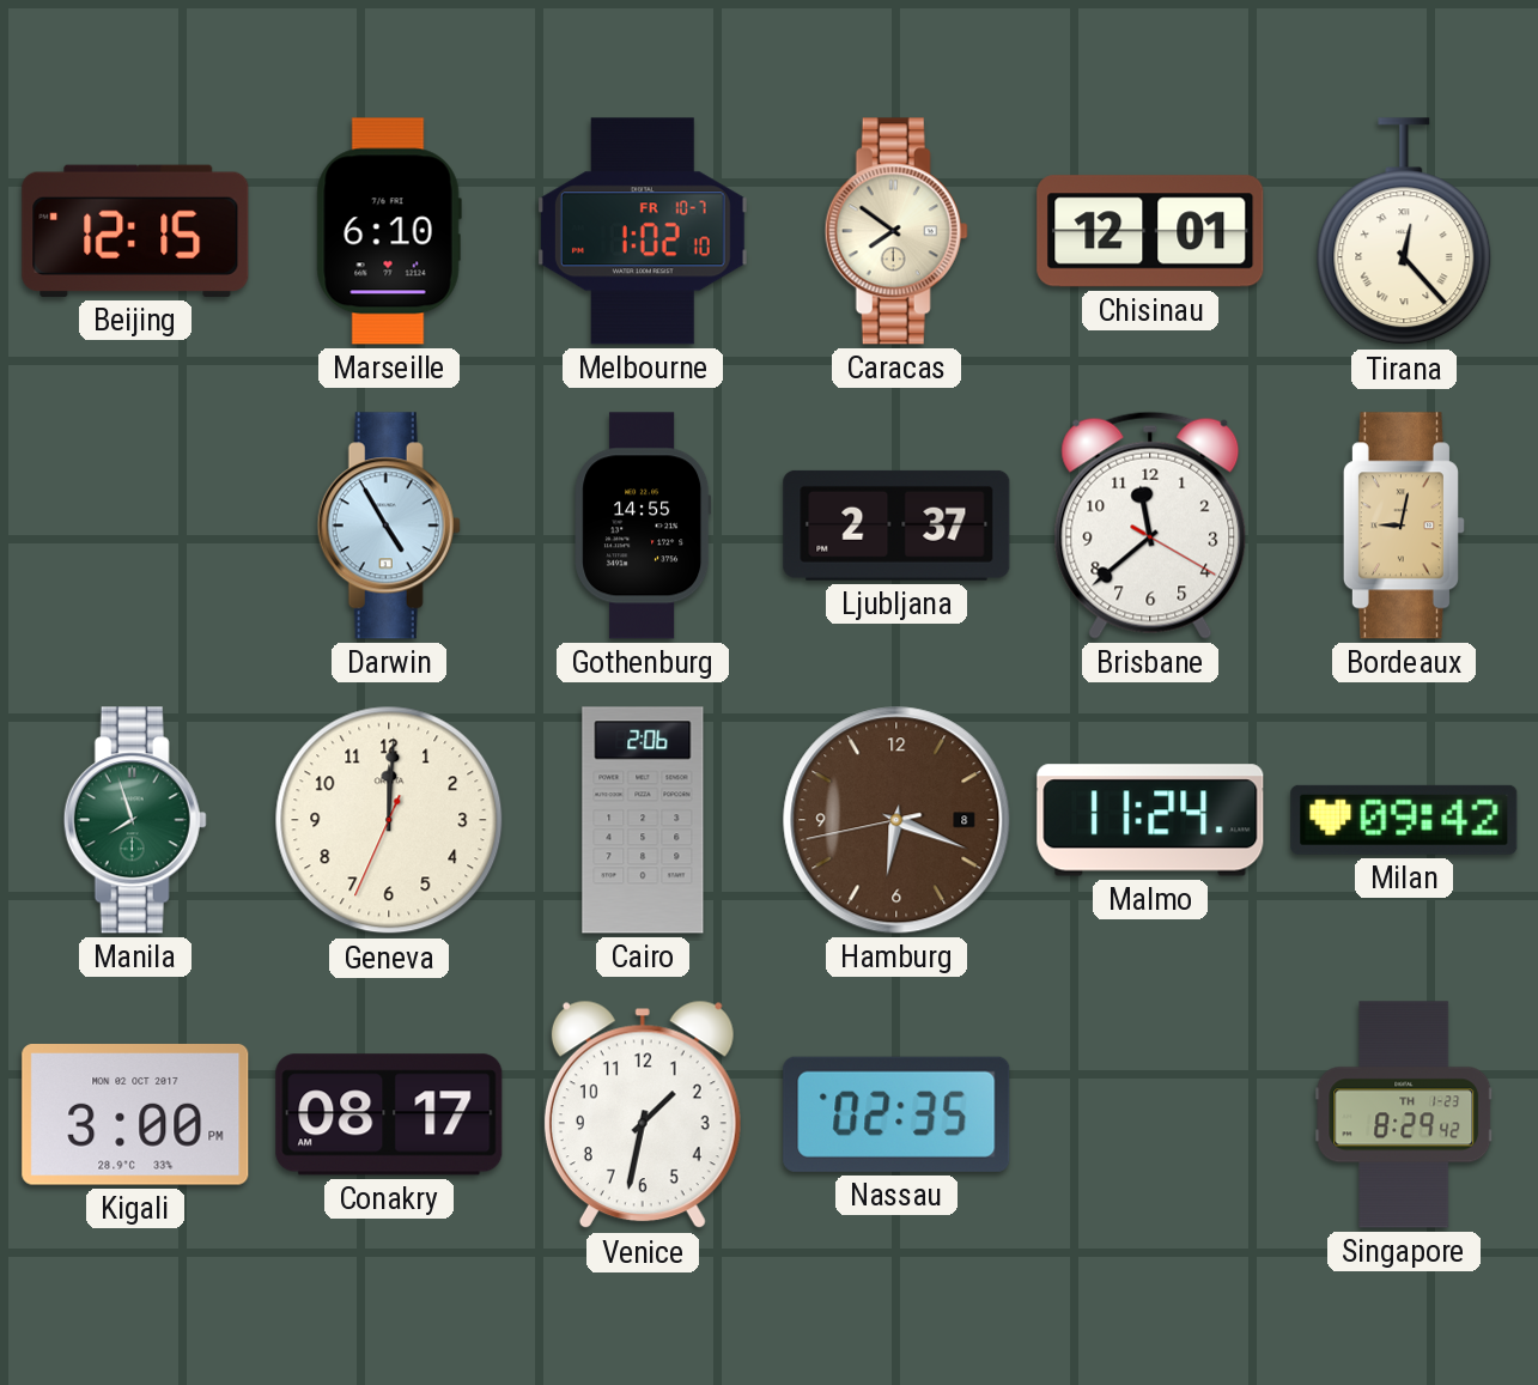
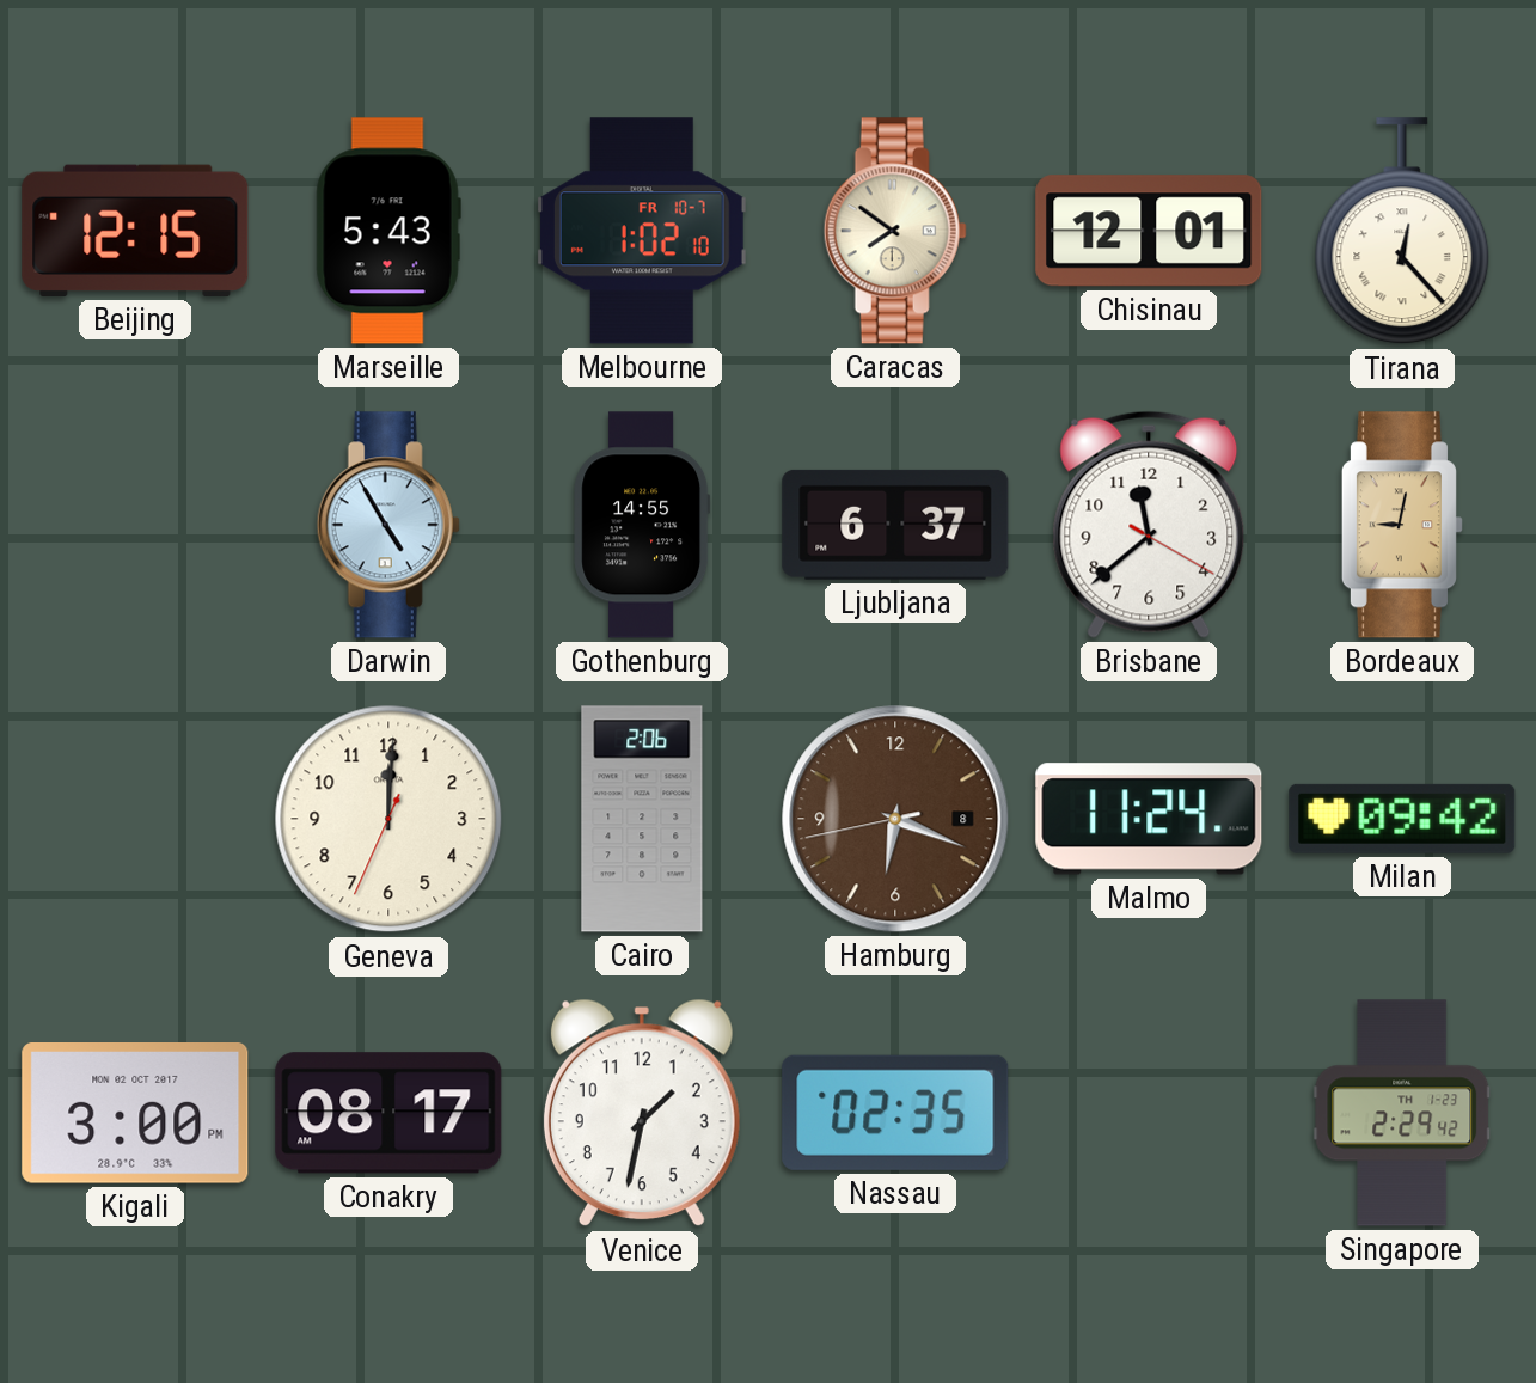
Marseille: 6:10 -> 5:43
Ljubljana: 2:37 -> 6:37
Manila: 7:57 -> none
Singapore: 8:29 -> 2:29
